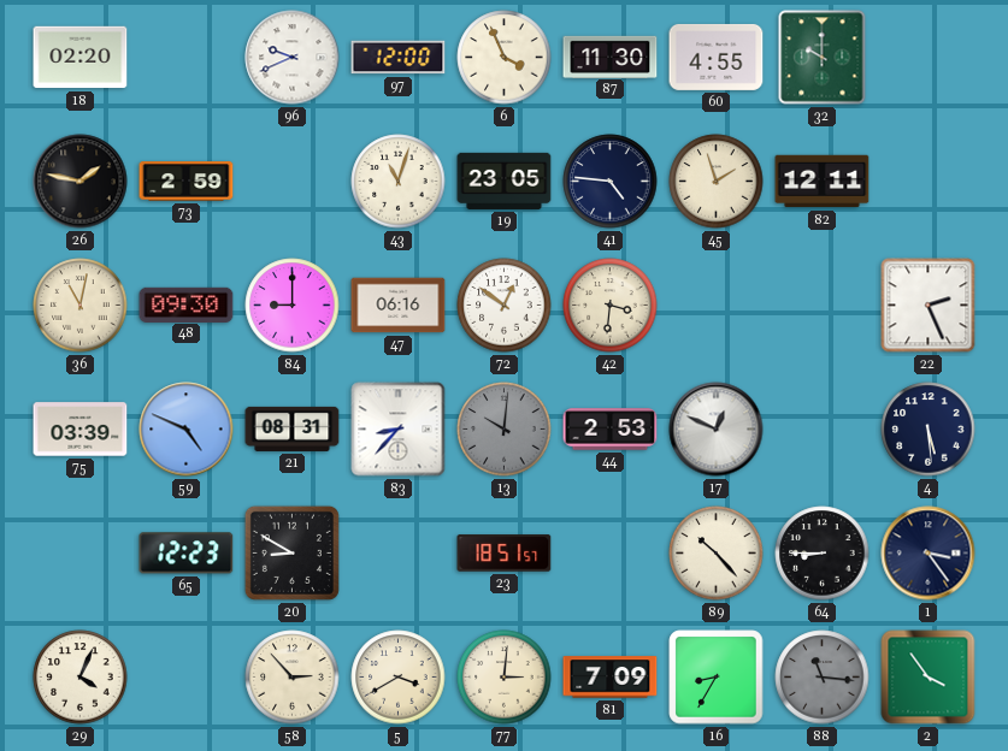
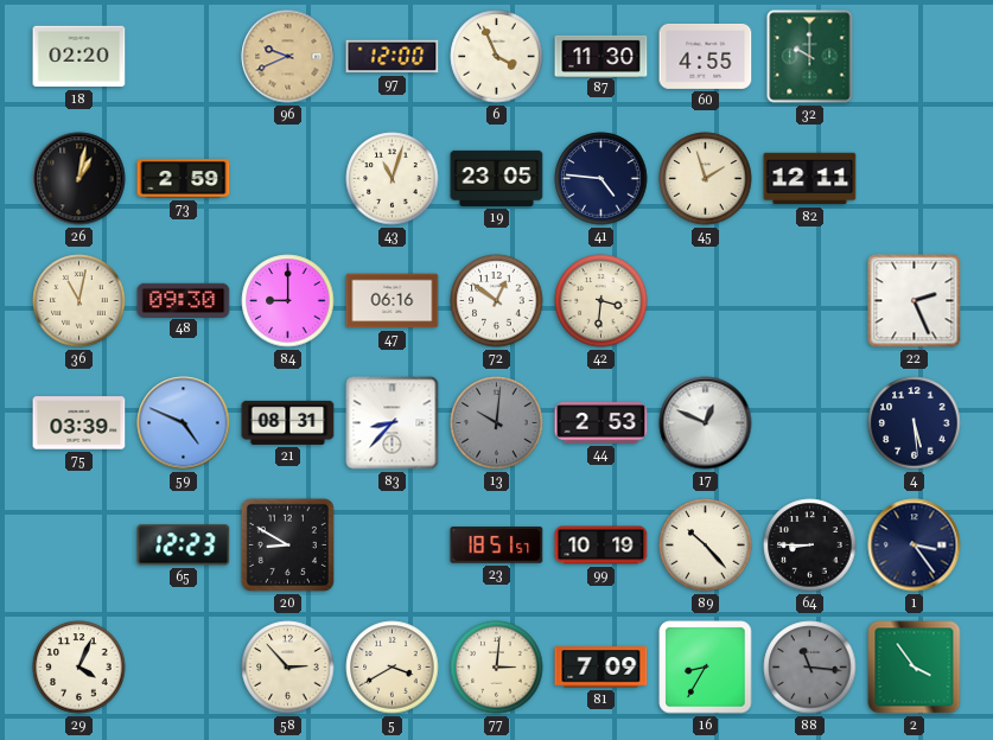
96 dial: white -> champagne
26: 1:47 -> 1:02
99: none -> 10:19
